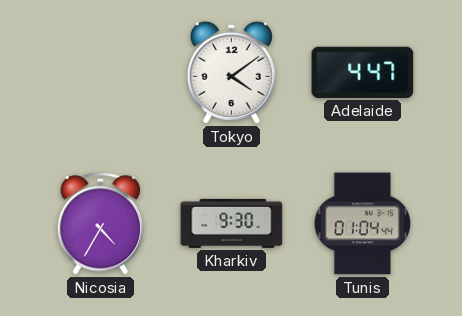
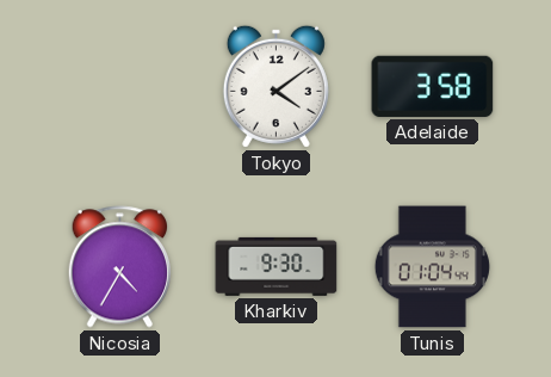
Adelaide: 4:47 -> 3:58
